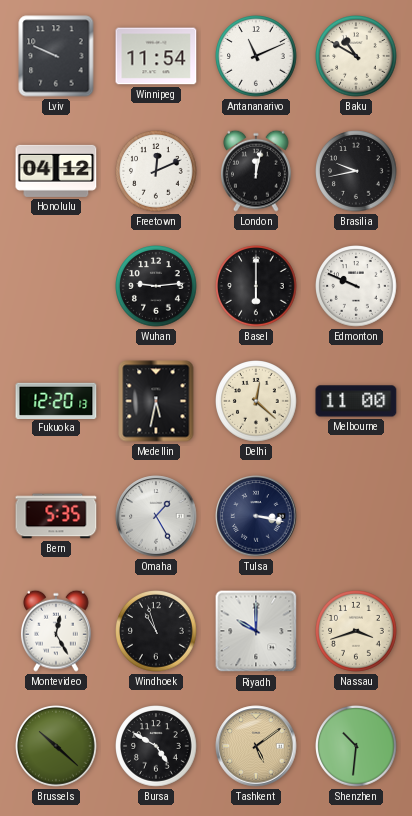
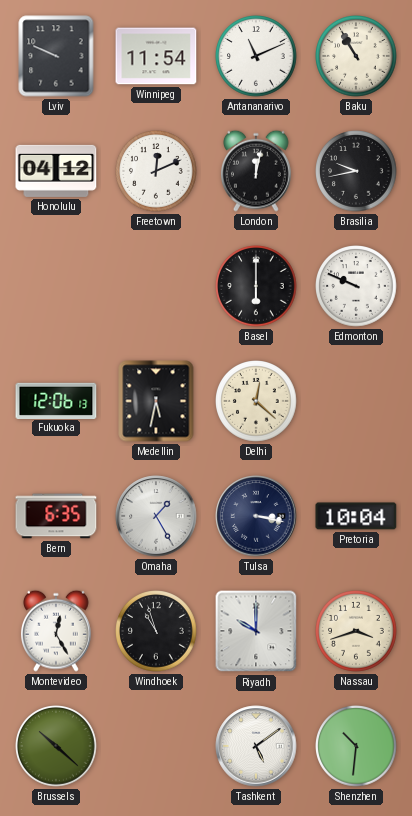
Baku: 10:50 -> 10:55
Wuhan: 9:14 -> none
Fukuoka: 12:20 -> 12:06
Melbourne: 11:00 -> none
Bern: 5:35 -> 6:35
Pretoria: none -> 10:04
Bursa: 4:50 -> none
Tashkent dial: champagne -> white
